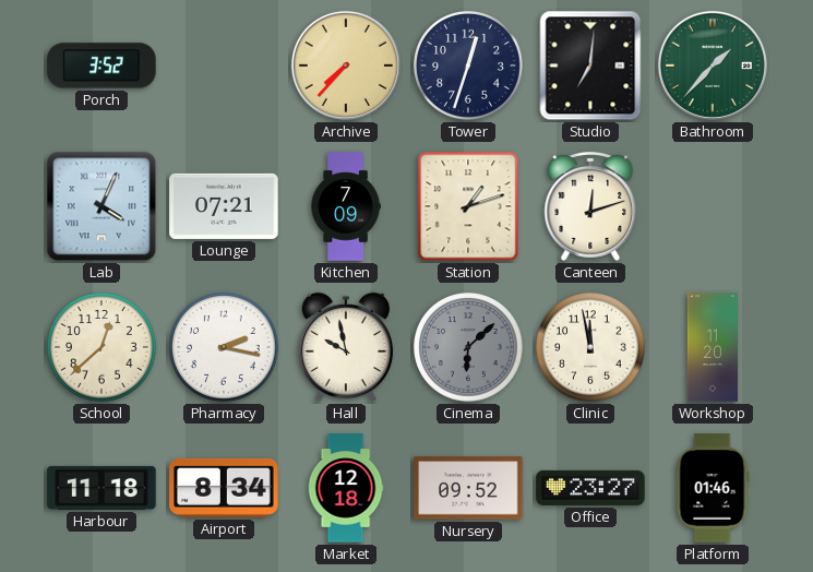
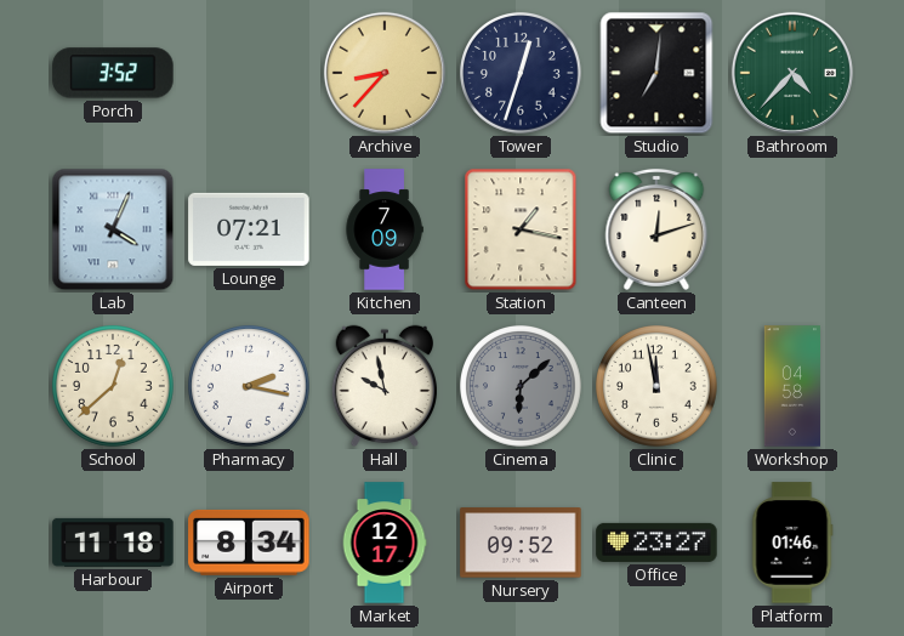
Archive: 7:37 -> 8:37
Bathroom: 1:37 -> 4:37
Station: 1:12 -> 1:17
Workshop: 11:20 -> 04:58
Market: 12:18 -> 12:17
